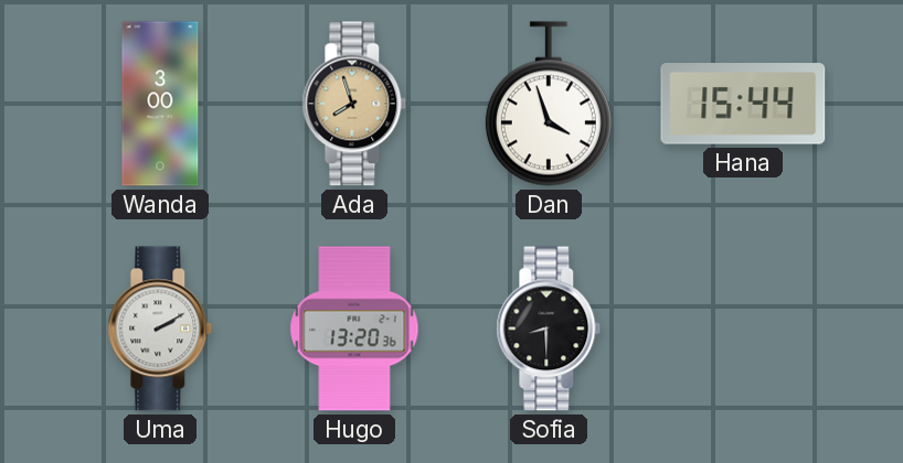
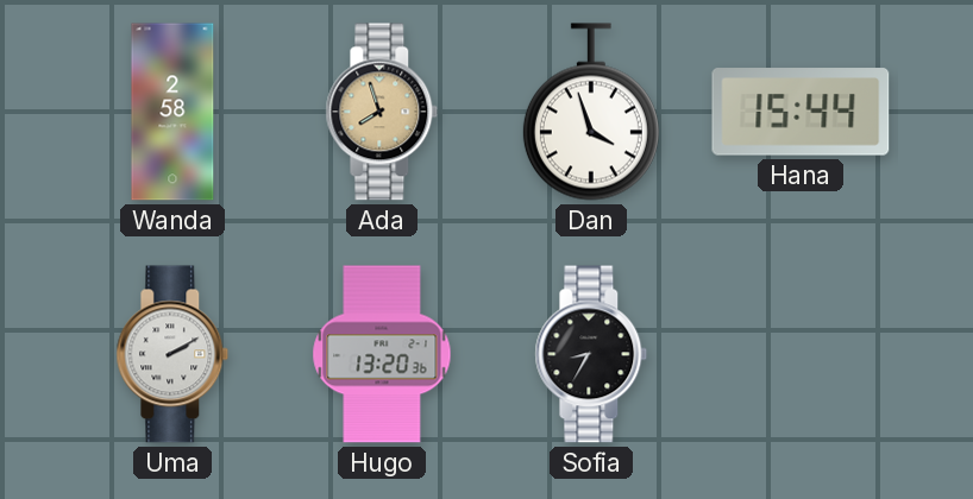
Wanda: 3:00 -> 2:58
Sofia: 8:30 -> 8:35
